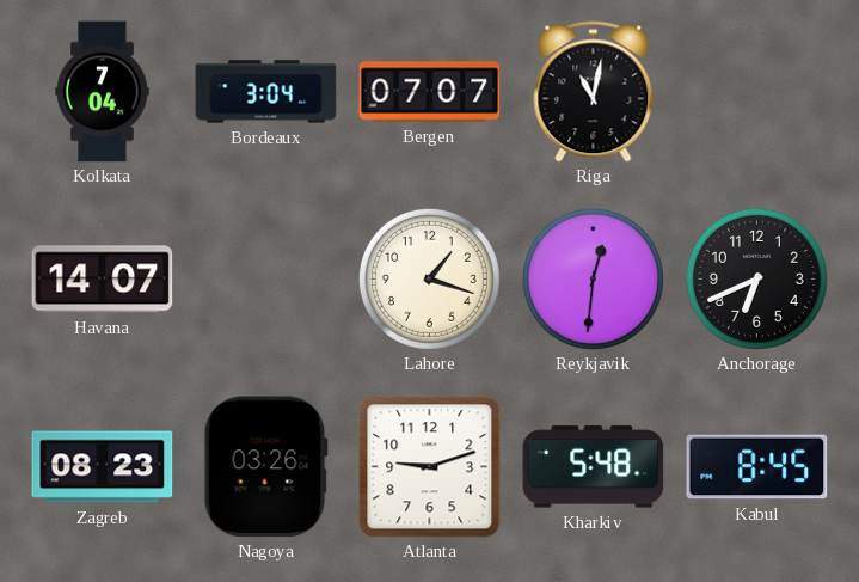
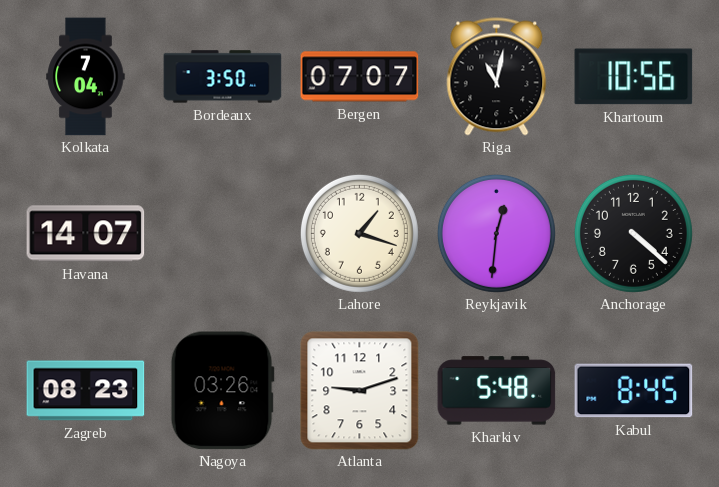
Bordeaux: 3:04 -> 3:50
Khartoum: none -> 10:56
Anchorage: 6:41 -> 4:22
